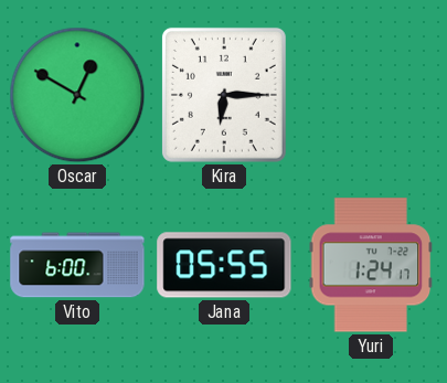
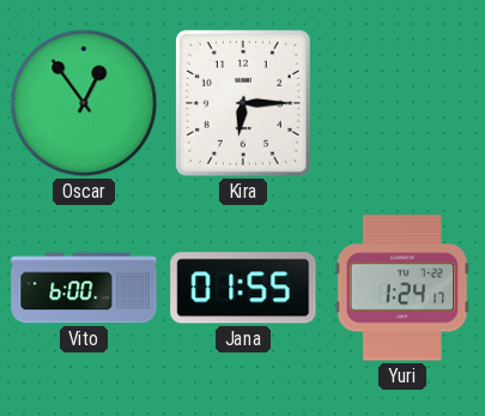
Oscar: 12:50 -> 12:54
Jana: 05:55 -> 01:55
